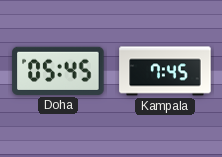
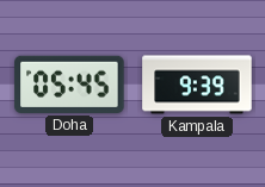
Kampala: 7:45 -> 9:39
